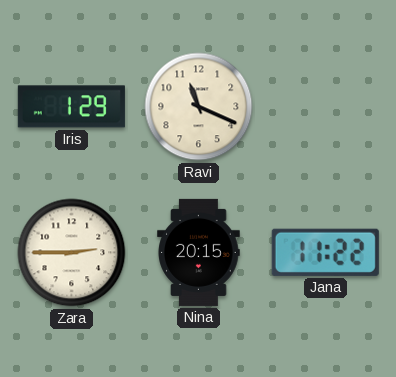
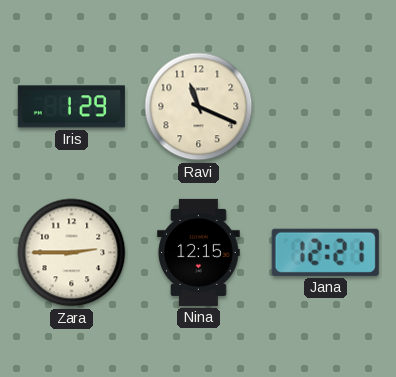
Nina: 20:15 -> 12:15
Jana: 11:22 -> 12:21
